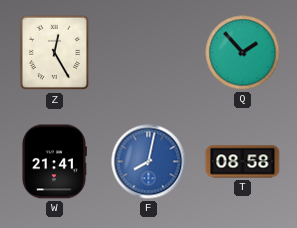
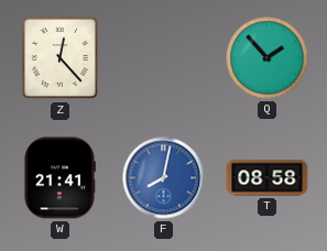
Z: 12:25 -> 12:23
